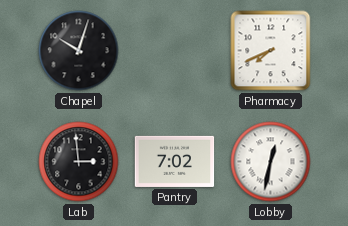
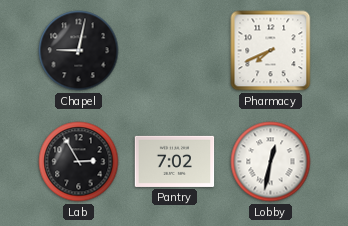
Chapel: 10:03 -> 9:02
Lab: 2:59 -> 2:55
